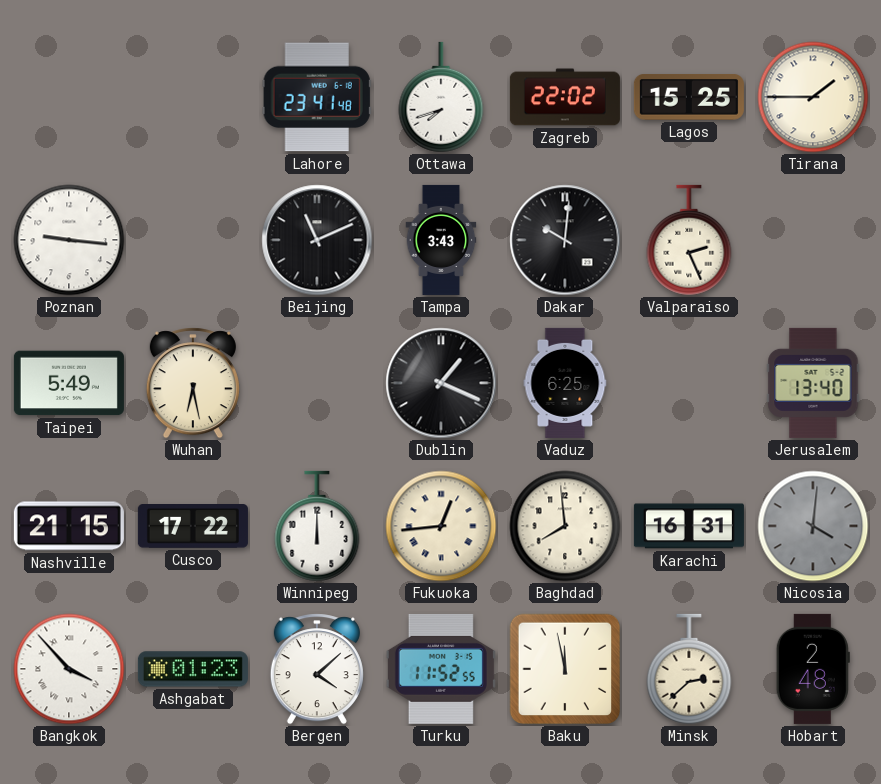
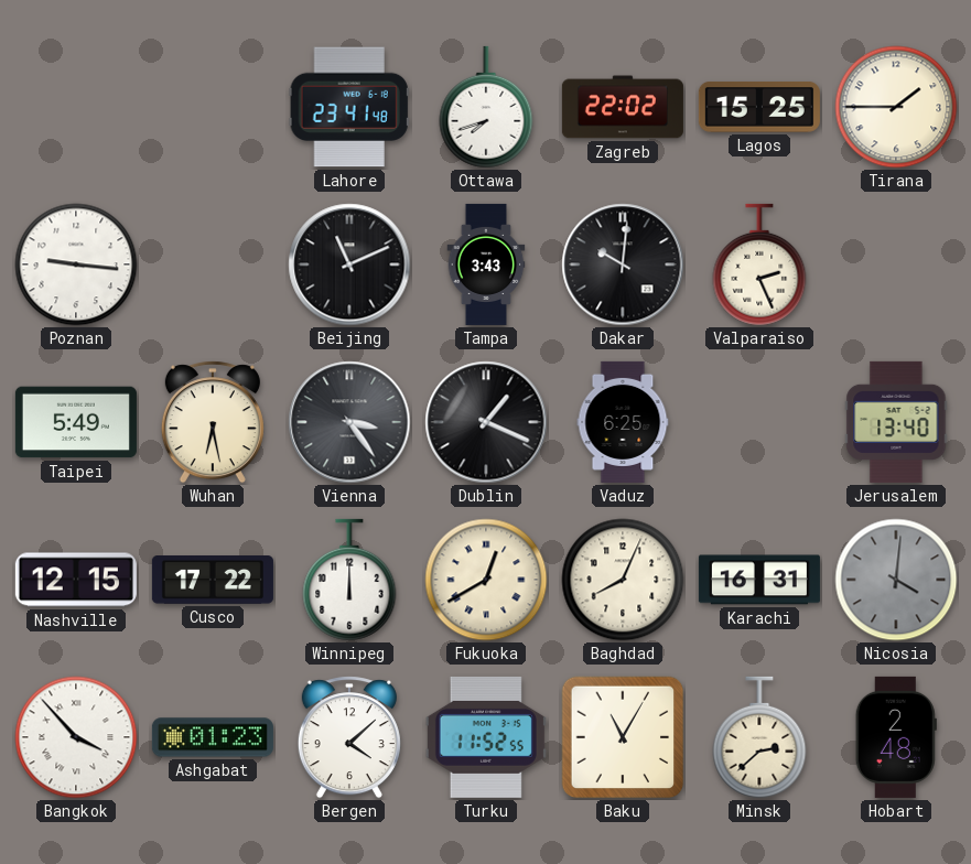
Vienna: none -> 3:24
Nashville: 21:15 -> 12:15
Fukuoka: 12:44 -> 12:40
Baghdad: 7:59 -> 8:04
Baku: 11:58 -> 11:05
